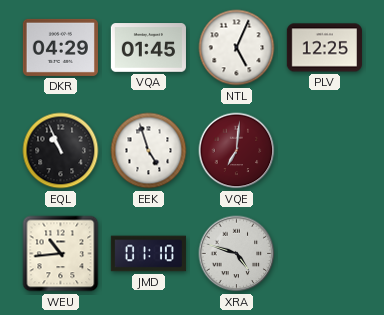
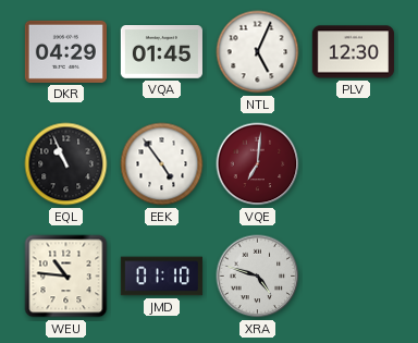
PLV: 12:25 -> 12:30
EEK: 4:57 -> 4:54
WEU: 10:44 -> 10:46
